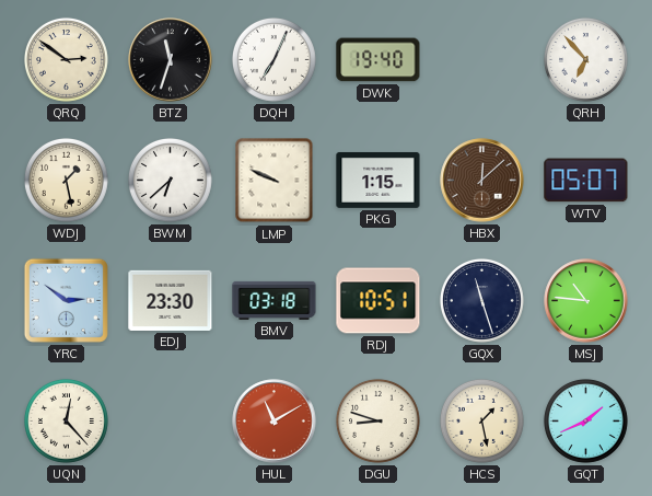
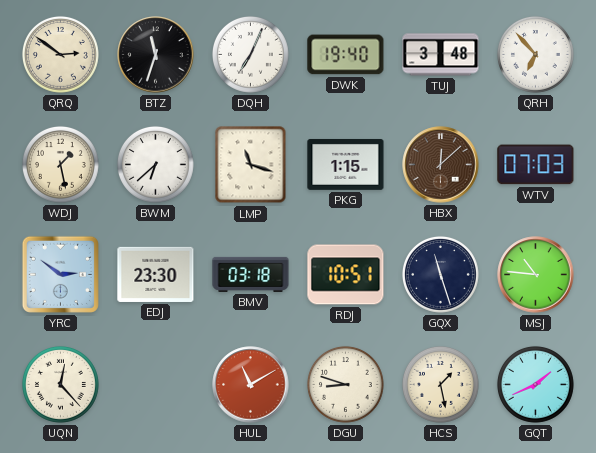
TUJ: none -> 3:48
LMP: 9:49 -> 11:18
WTV: 05:07 -> 07:03
